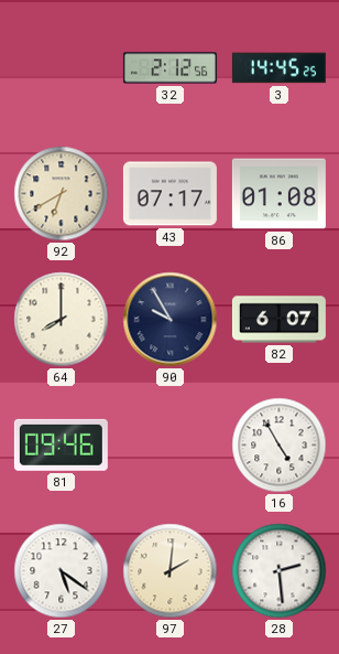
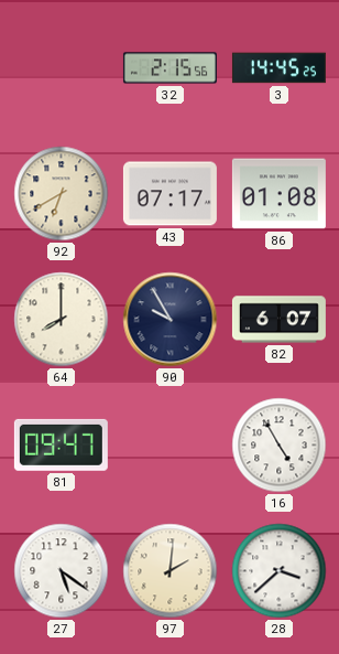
32: 2:12 -> 2:15
81: 09:46 -> 09:47
28: 2:29 -> 3:38
